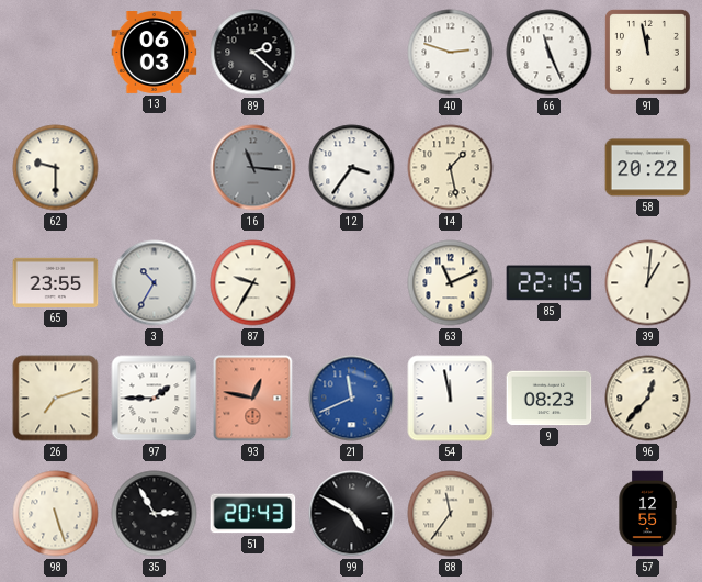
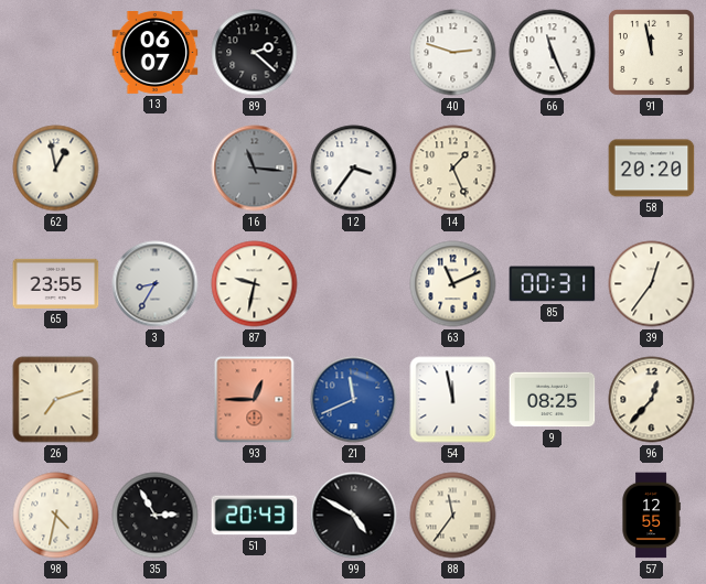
13: 06:03 -> 06:07
62: 9:30 -> 12:58
14: 1:28 -> 1:26
58: 20:22 -> 20:20
3: 10:35 -> 8:35
87: 9:35 -> 9:32
85: 22:15 -> 00:31
39: 1:01 -> 12:36
97: 1:45 -> none
93: 12:47 -> 12:45
9: 08:23 -> 08:25
98: 5:27 -> 4:32
